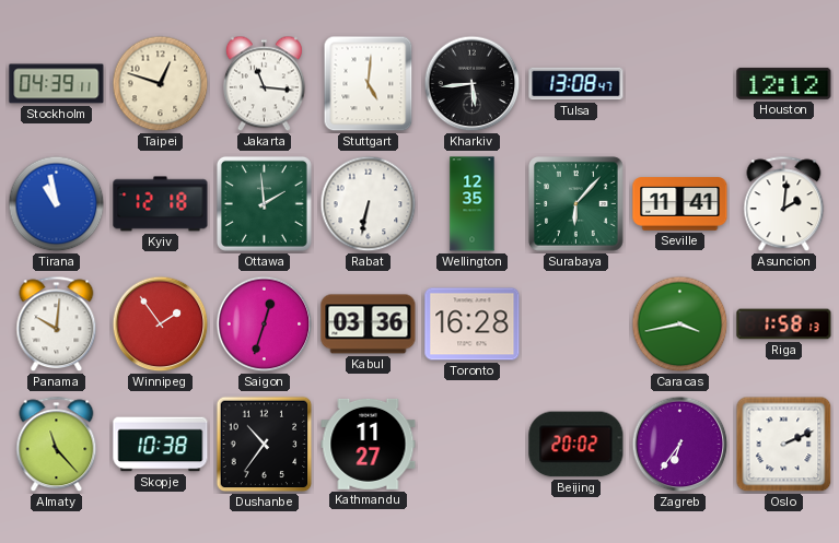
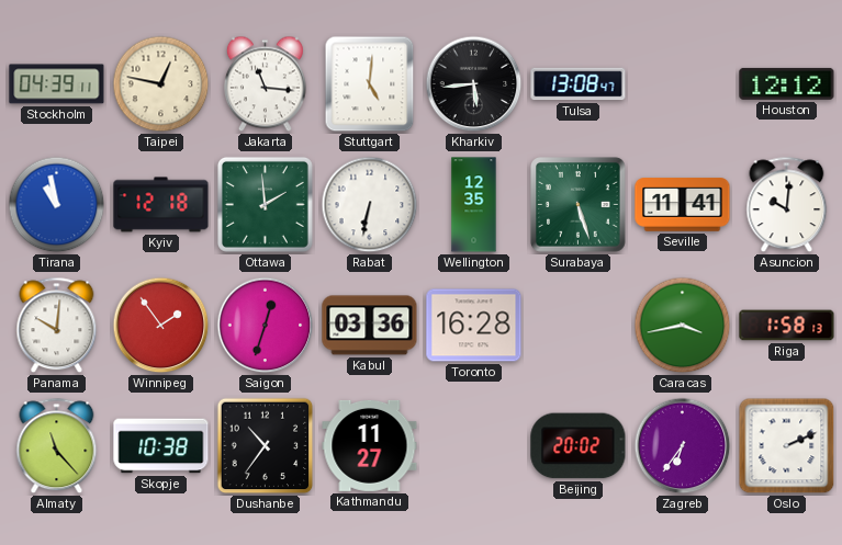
Taipei: 12:48 -> 12:47
Surabaya: 6:07 -> 5:27
Asuncion: 2:01 -> 10:01
